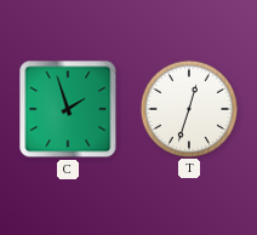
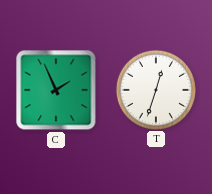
C: 1:57 -> 1:56
